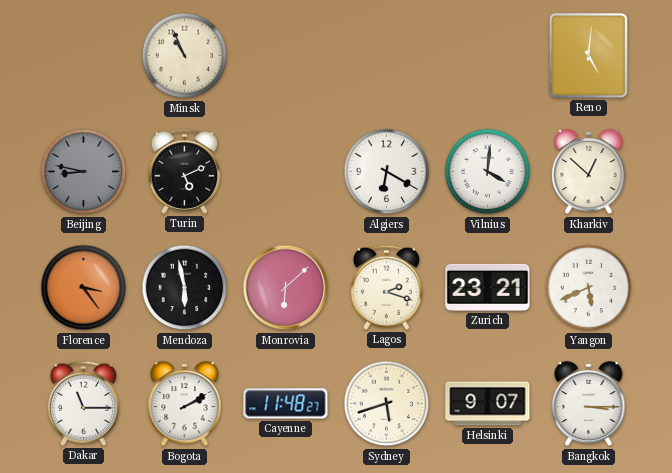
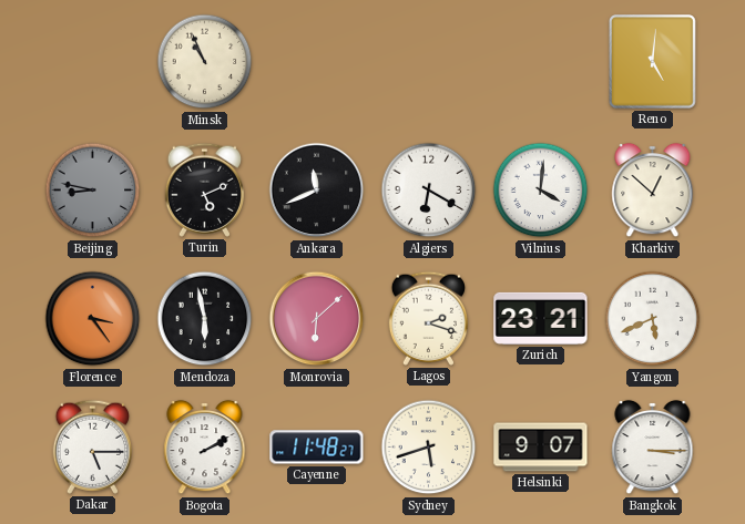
Ankara: none -> 11:41
Dakar: 11:15 -> 5:15
